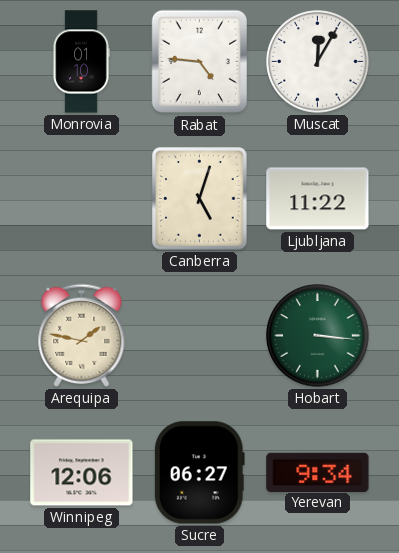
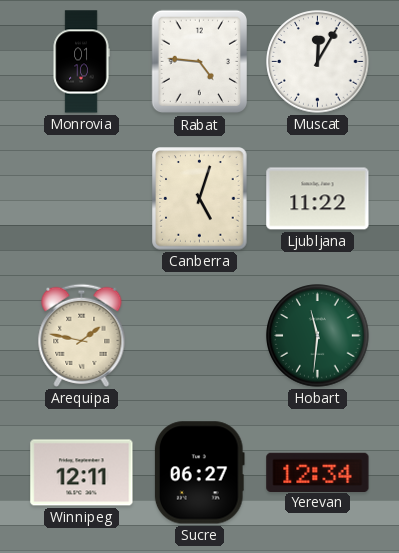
Hobart: 3:16 -> 11:31
Winnipeg: 12:06 -> 12:11
Yerevan: 9:34 -> 12:34
